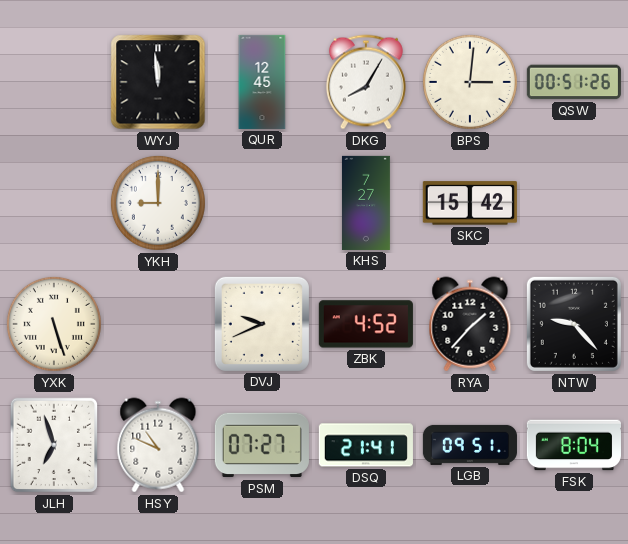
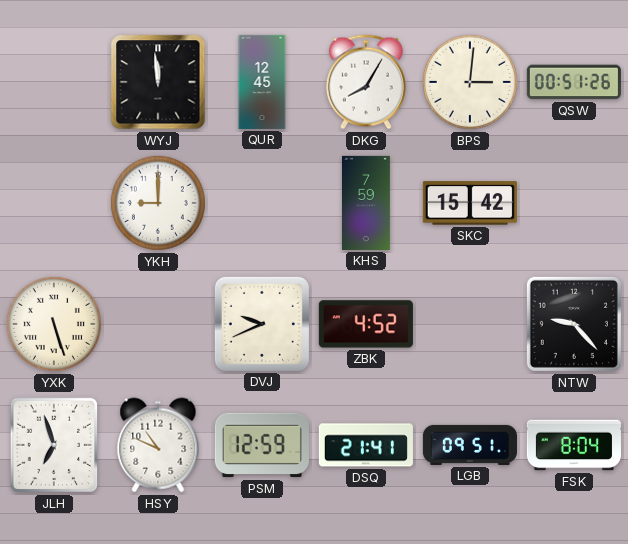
KHS: 7:27 -> 7:59
RYA: 1:37 -> none
PSM: 07:27 -> 12:59
